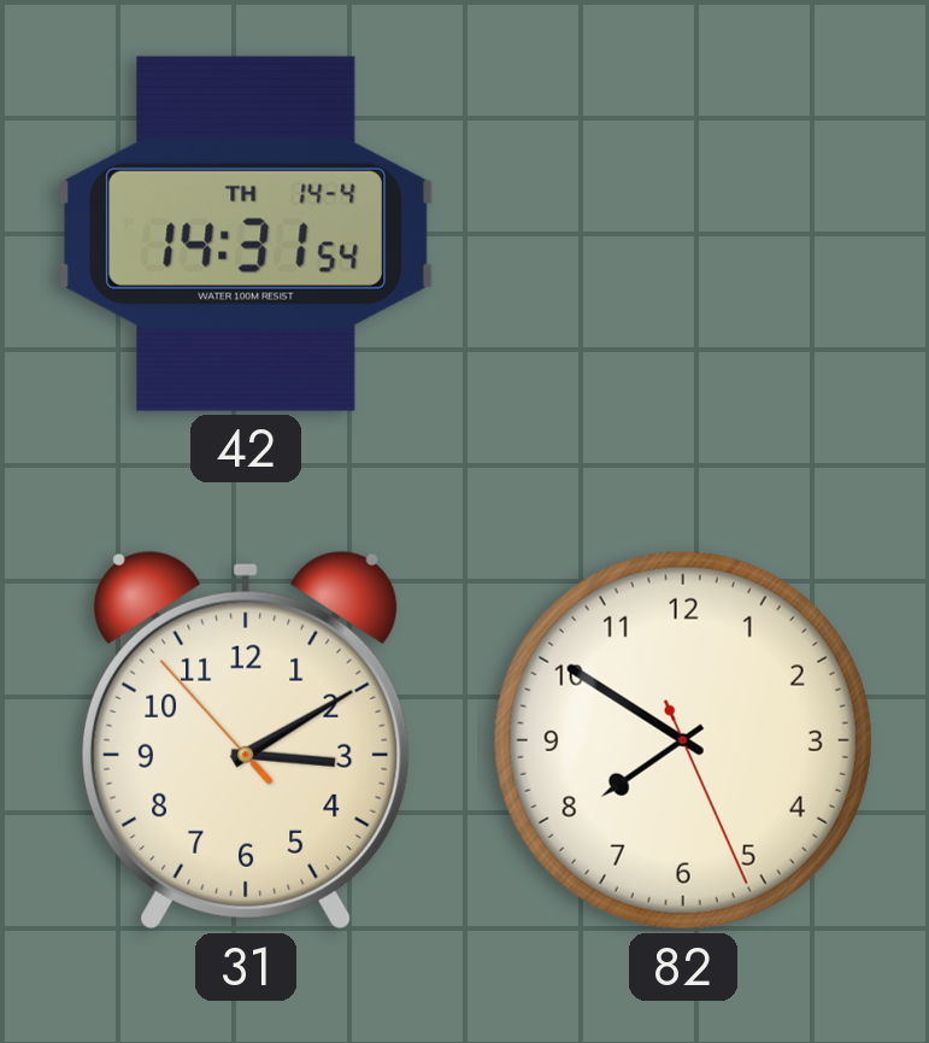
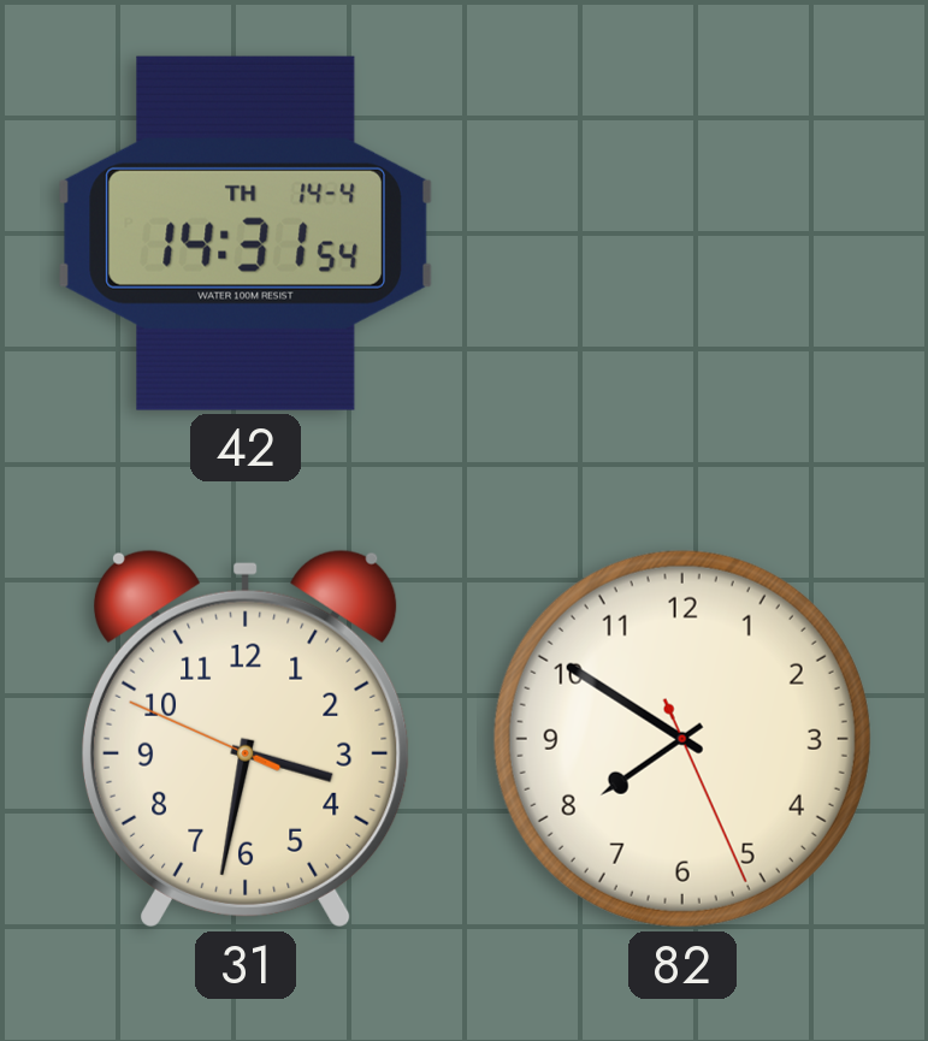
31: 3:09 -> 3:31
